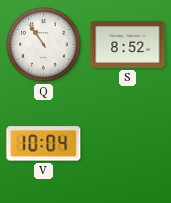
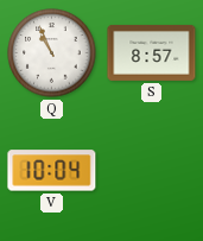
Q: 10:54 -> 10:56
S: 8:52 -> 8:57
